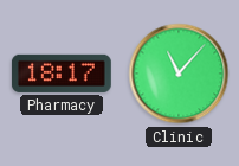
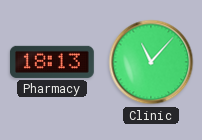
Pharmacy: 18:17 -> 18:13
